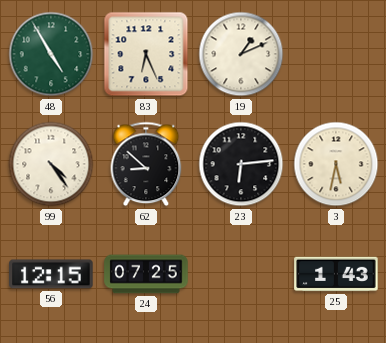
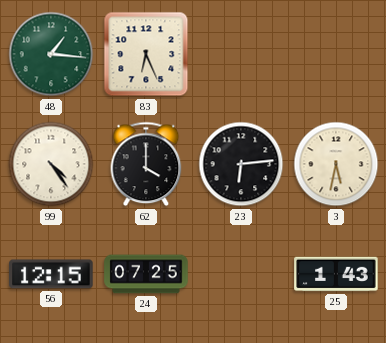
48: 4:55 -> 1:16
19: 1:11 -> none
62: 8:52 -> 4:00
